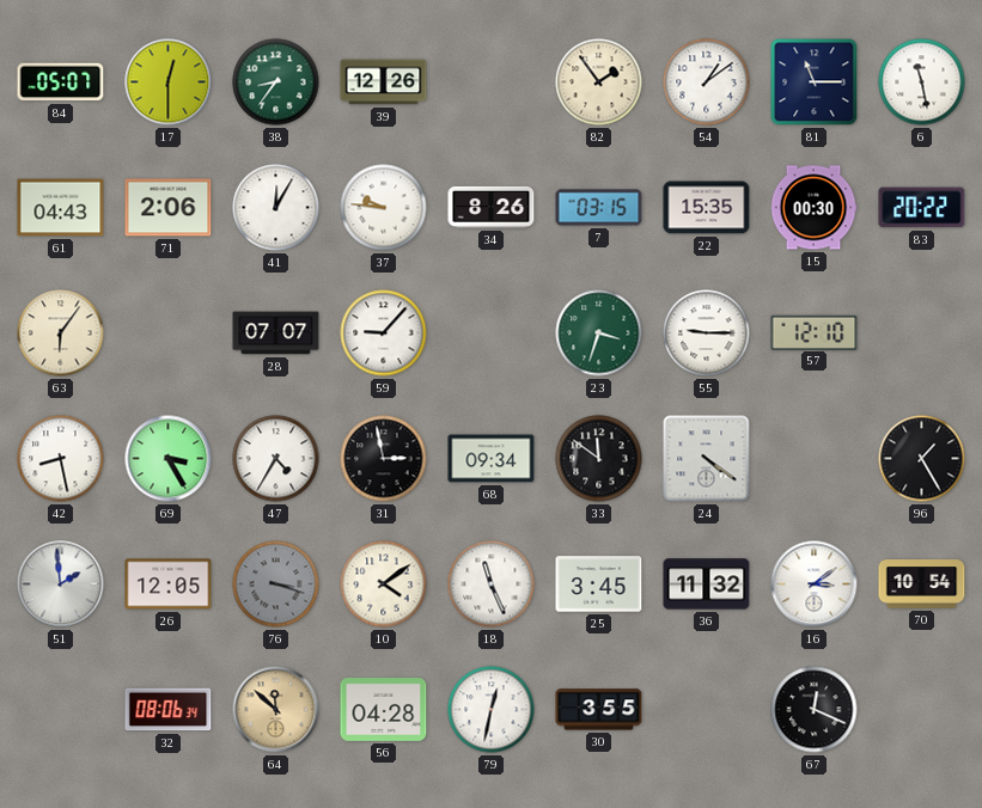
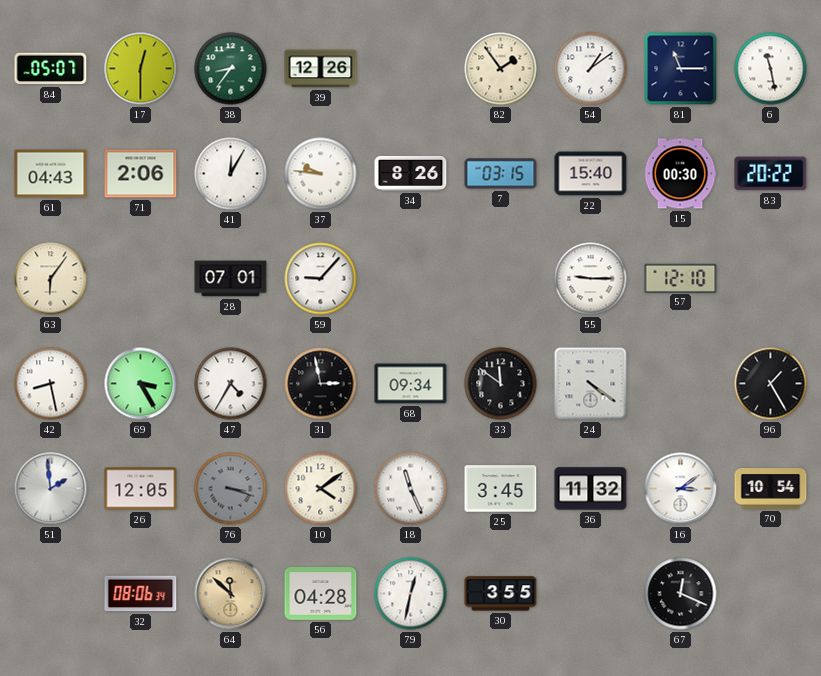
22: 15:35 -> 15:40
28: 07:07 -> 07:01
23: 3:33 -> none
